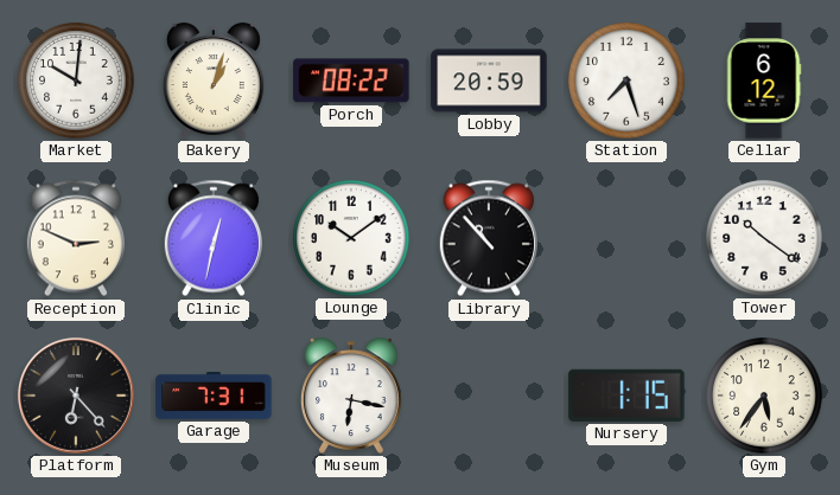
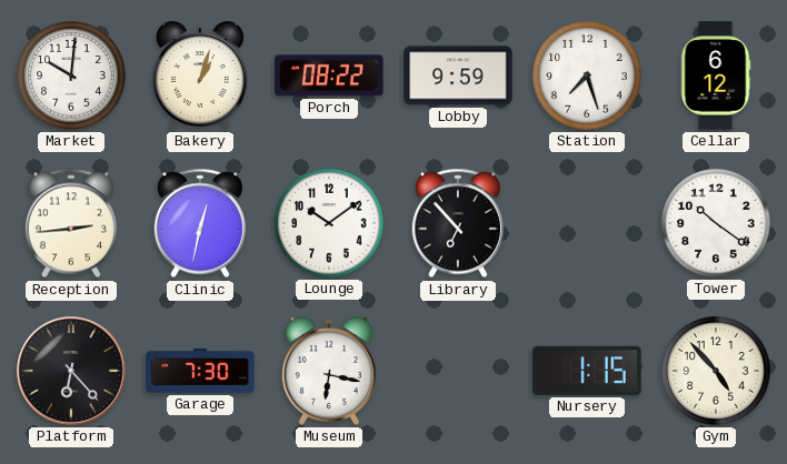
Lobby: 20:59 -> 9:59
Reception: 2:49 -> 2:44
Library: 10:53 -> 6:53
Garage: 7:31 -> 7:30
Gym: 5:36 -> 4:53
